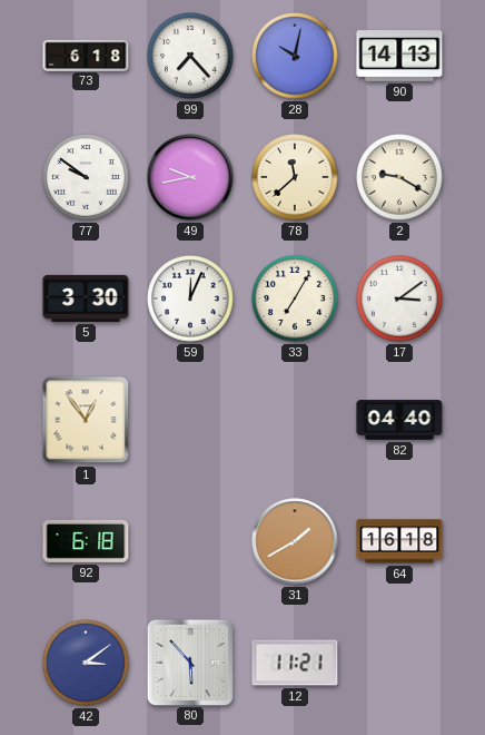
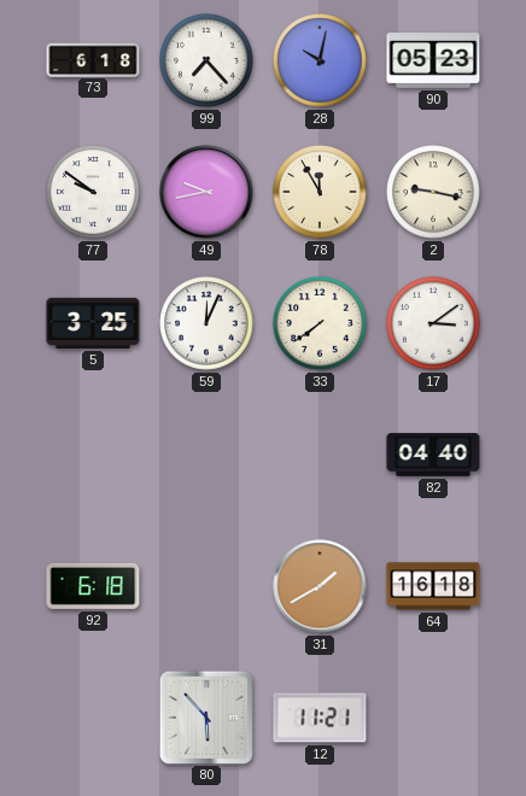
90: 14:13 -> 05:23
78: 11:38 -> 11:55
2: 9:20 -> 9:17
5: 3:30 -> 3:25
33: 7:05 -> 7:39
1: 12:54 -> none
42: 3:09 -> none
